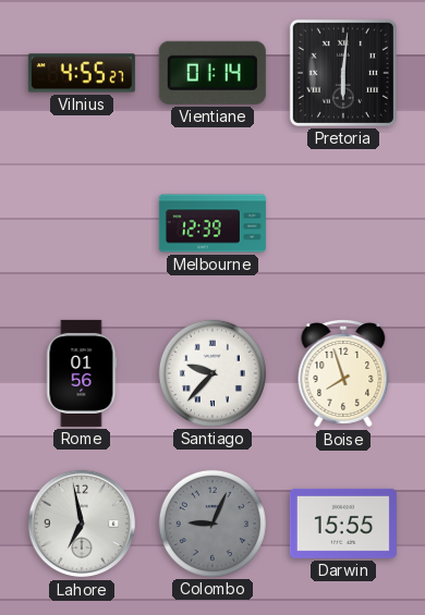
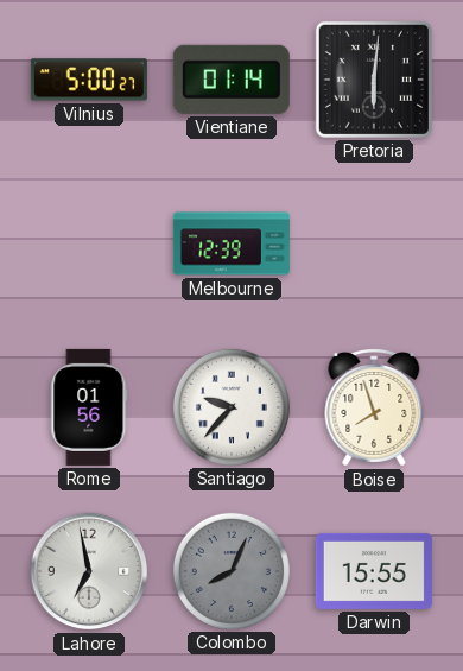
Vilnius: 4:55 -> 5:00
Colombo: 9:04 -> 8:04
